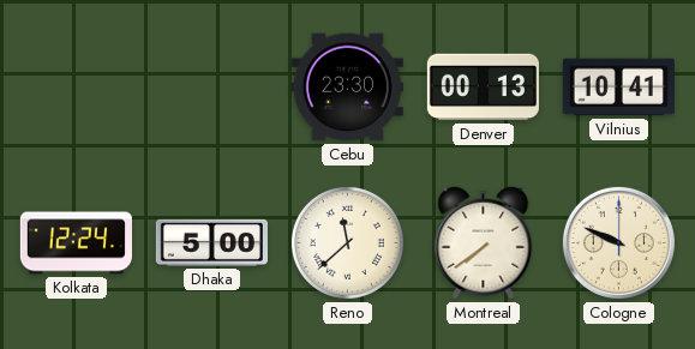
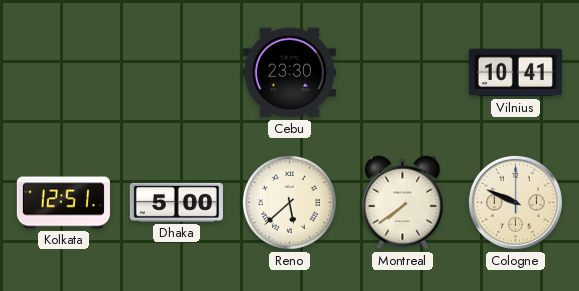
Denver: 00:13 -> none
Kolkata: 12:24 -> 12:51
Reno: 11:38 -> 5:38
